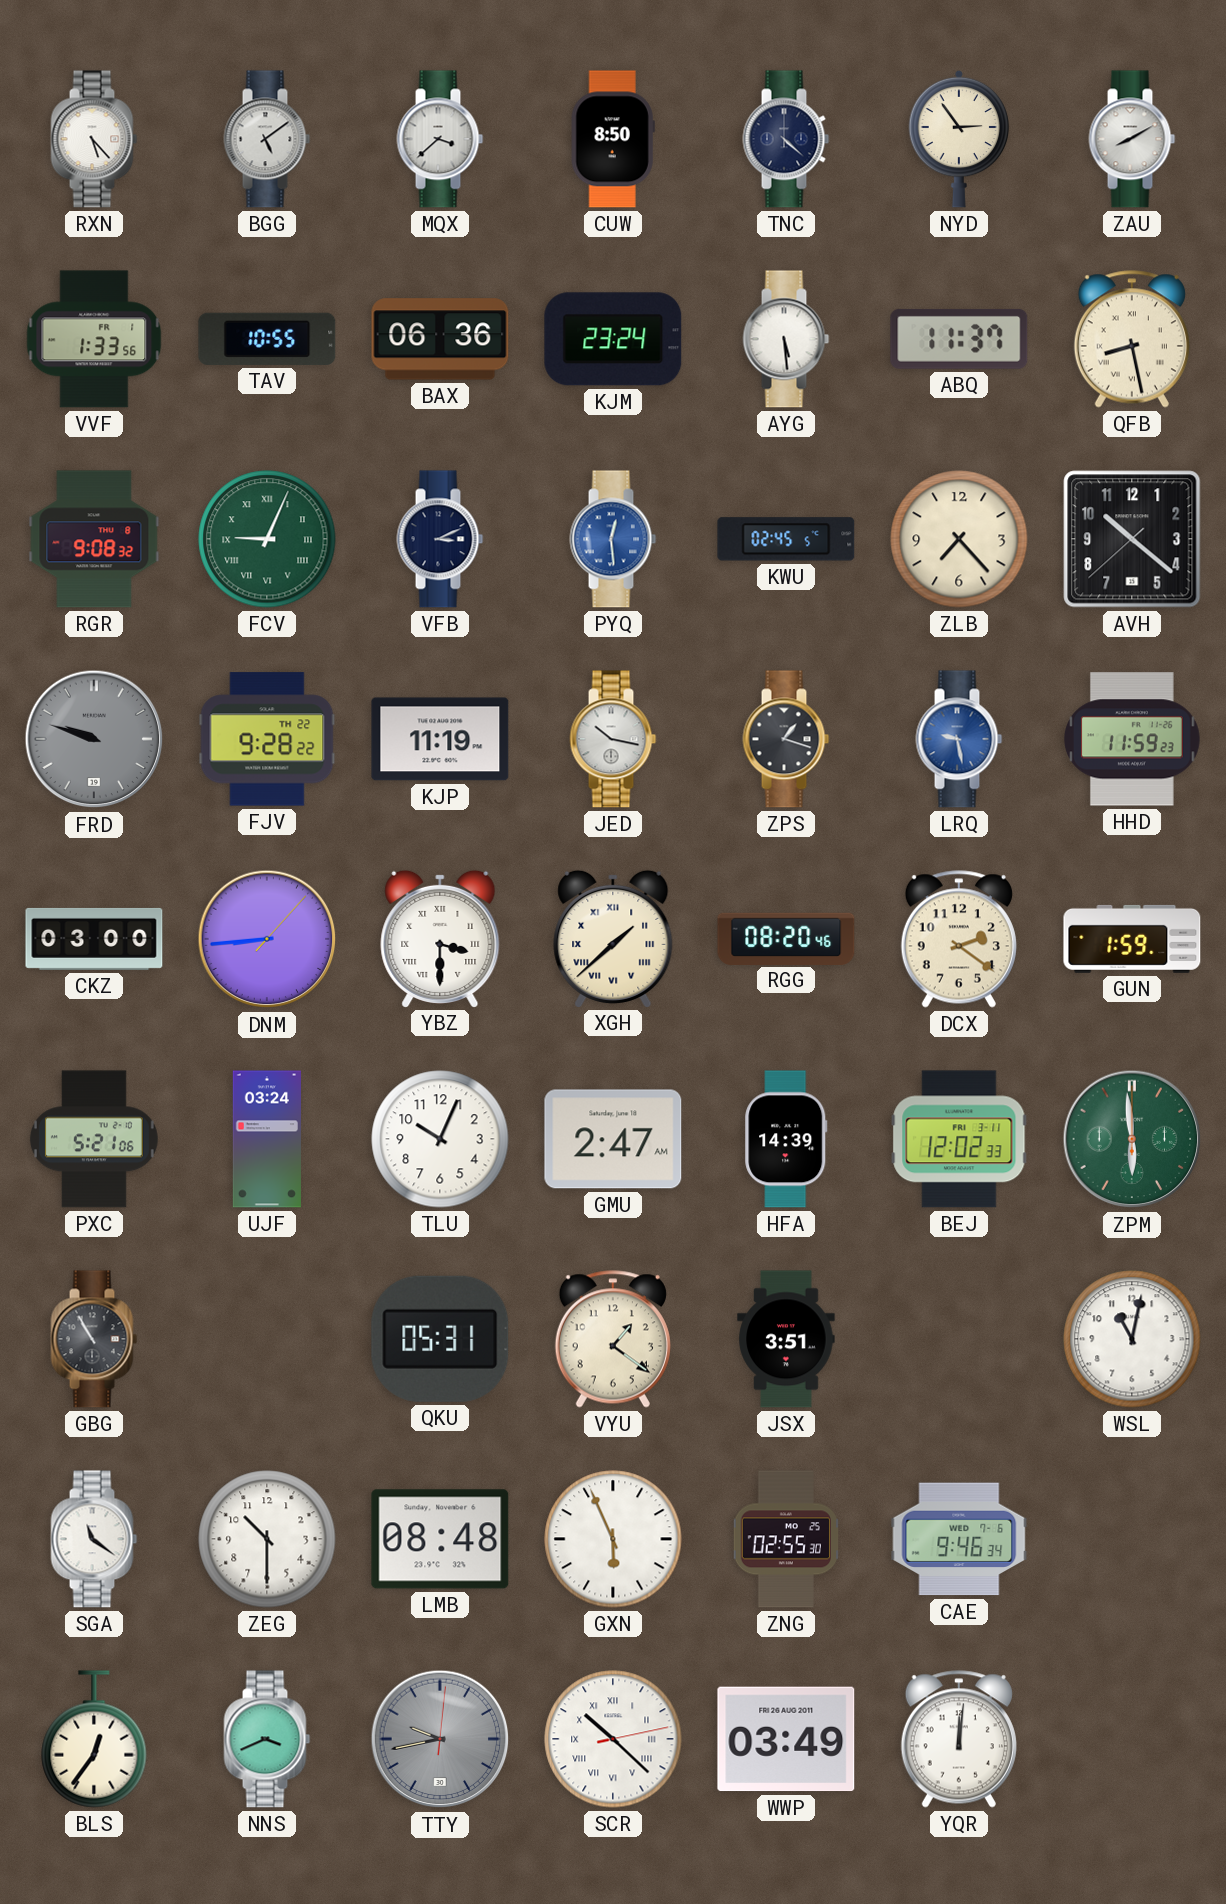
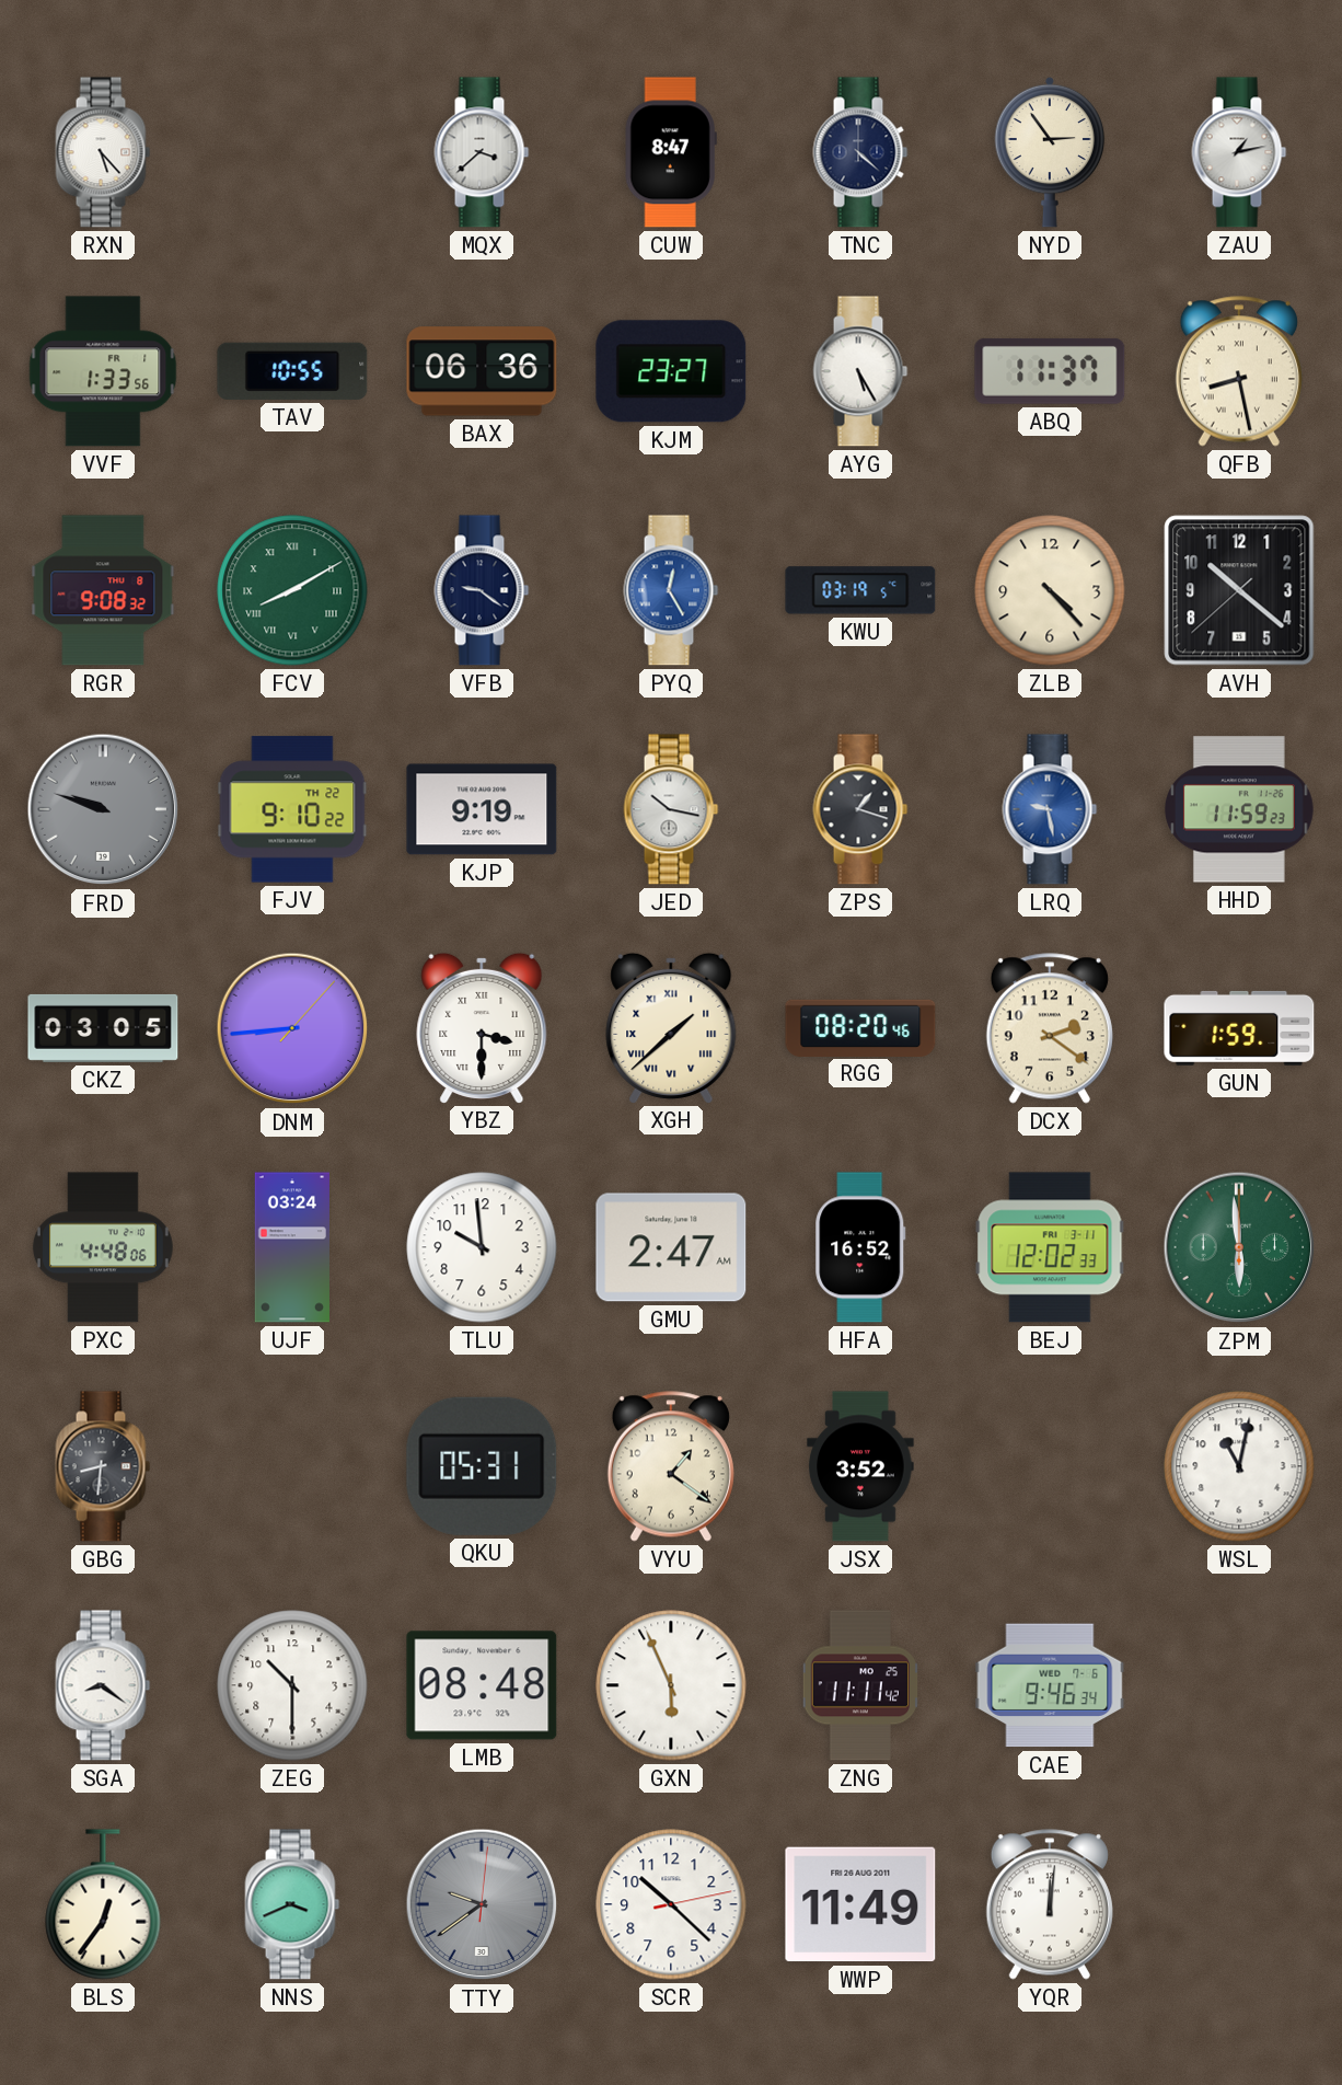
BGG: 5:09 -> none
CUW: 8:50 -> 8:47
ZAU: 8:10 -> 1:13
KJM: 23:24 -> 23:27
AYG: 5:29 -> 5:25
FCV: 9:04 -> 8:10
VFB: 3:11 -> 9:21
PYQ: 12:29 -> 12:25
KWU: 02:45 -> 03:19
ZLB: 7:23 -> 4:23
FJV: 9:28 -> 9:10
KJP: 11:19 -> 9:19
CKZ: 03:00 -> 03:05
PXC: 5:21 -> 4:48
TLU: 10:04 -> 9:59
HFA: 14:39 -> 16:52
GBG: 10:55 -> 8:31
JSX: 3:51 -> 3:52
SGA: 11:21 -> 8:21
ZNG: 02:55 -> 11:11
TTY: 9:43 -> 9:39
SCR numerals: Roman -> Arabic
WWP: 03:49 -> 11:49
